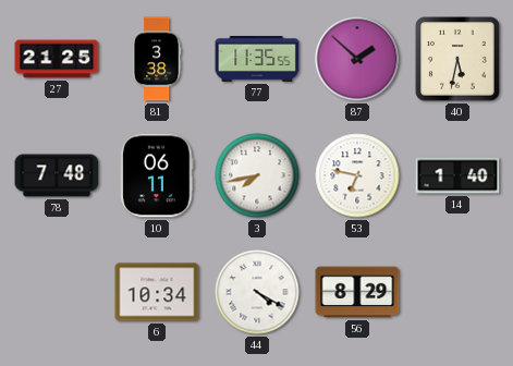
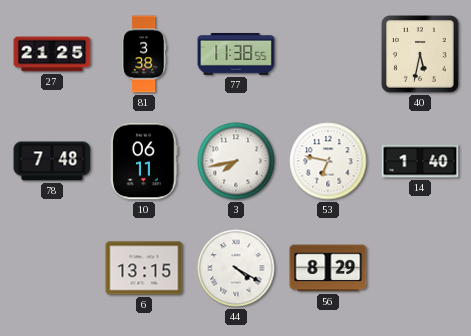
77: 11:35 -> 11:38
87: 1:52 -> none
6: 10:34 -> 13:15
